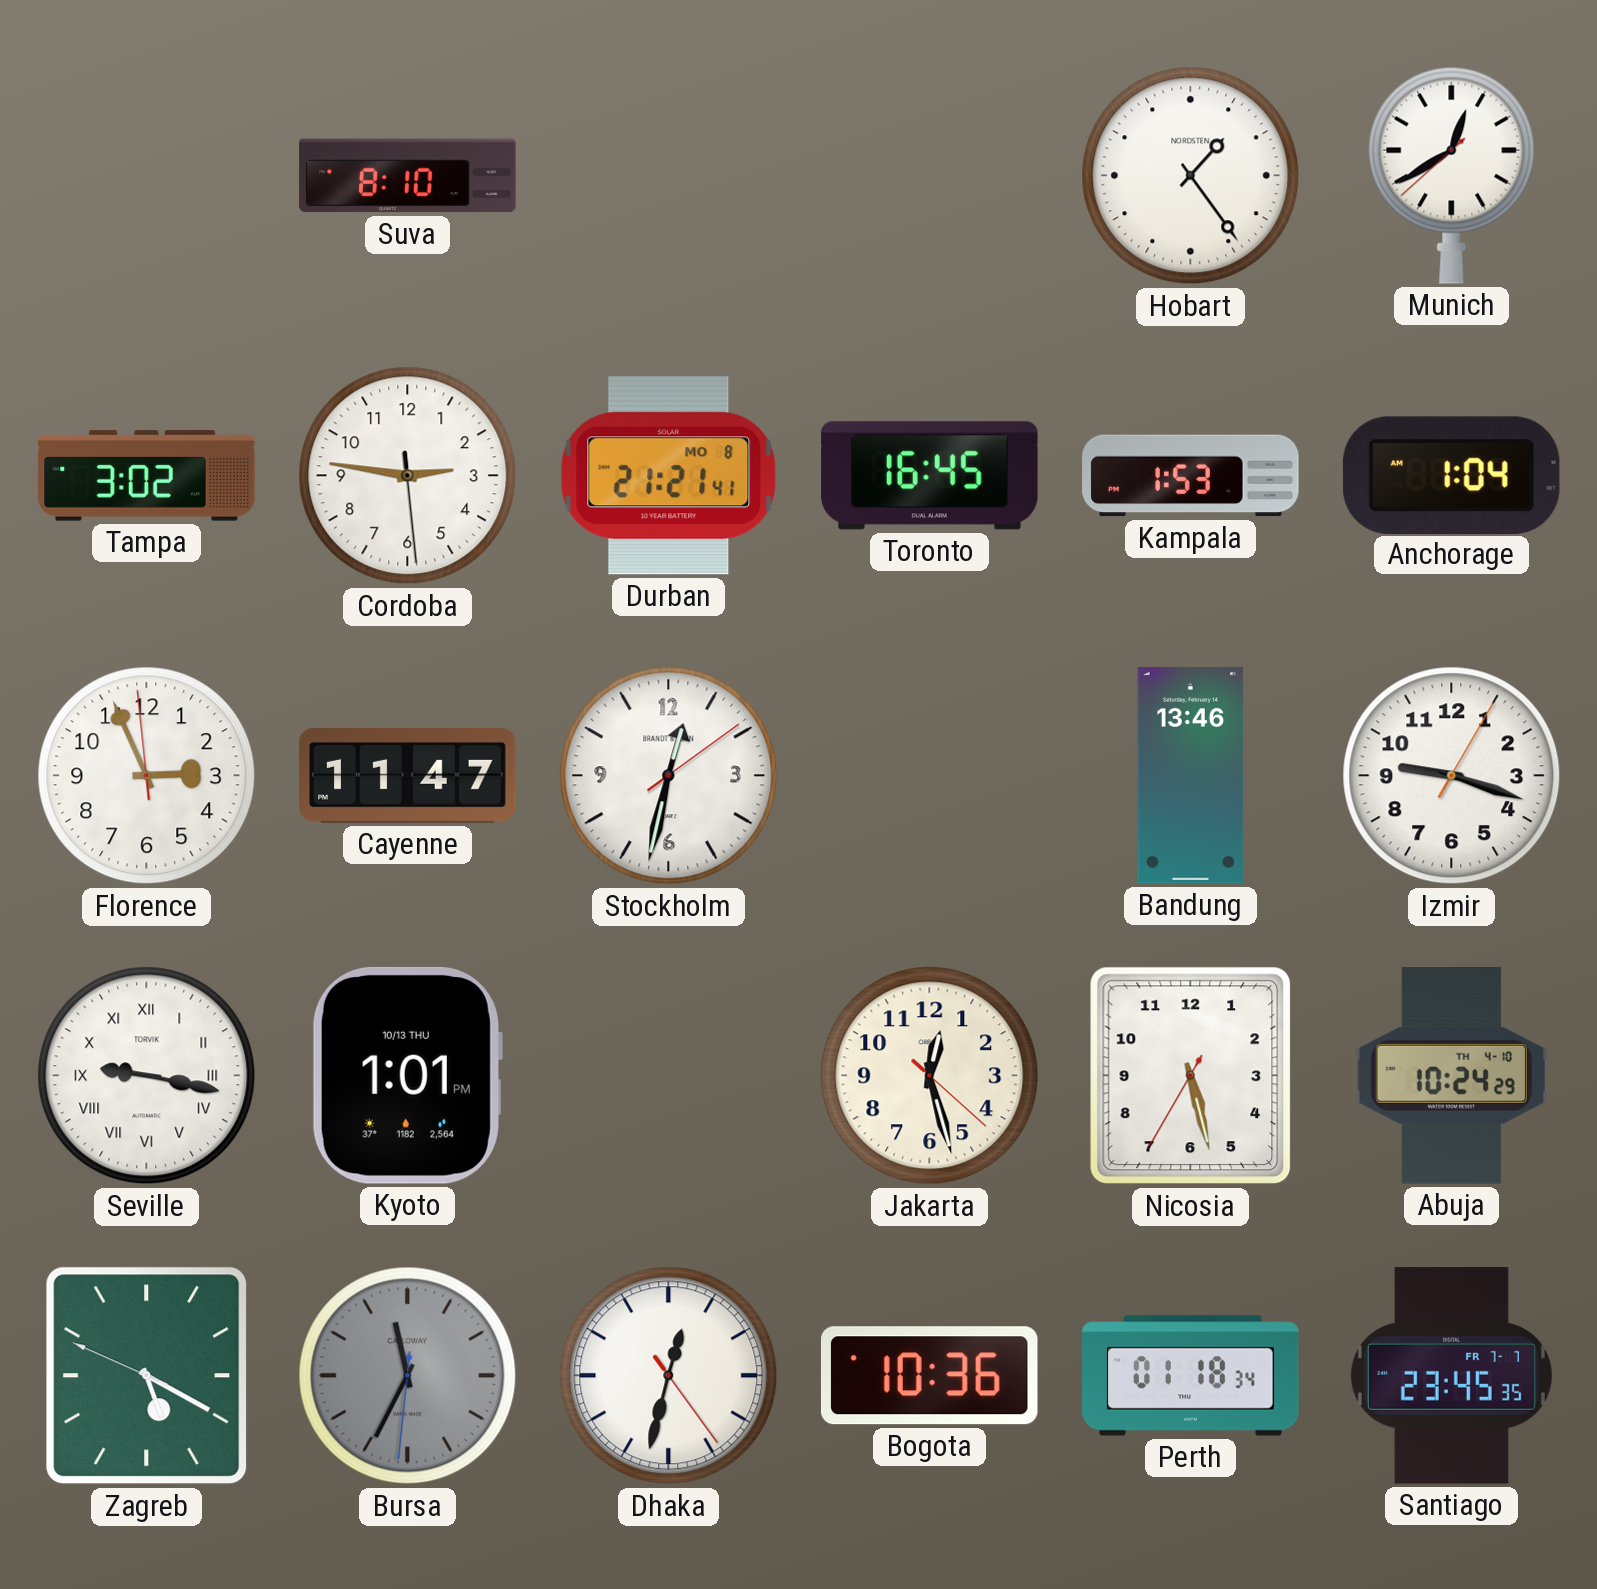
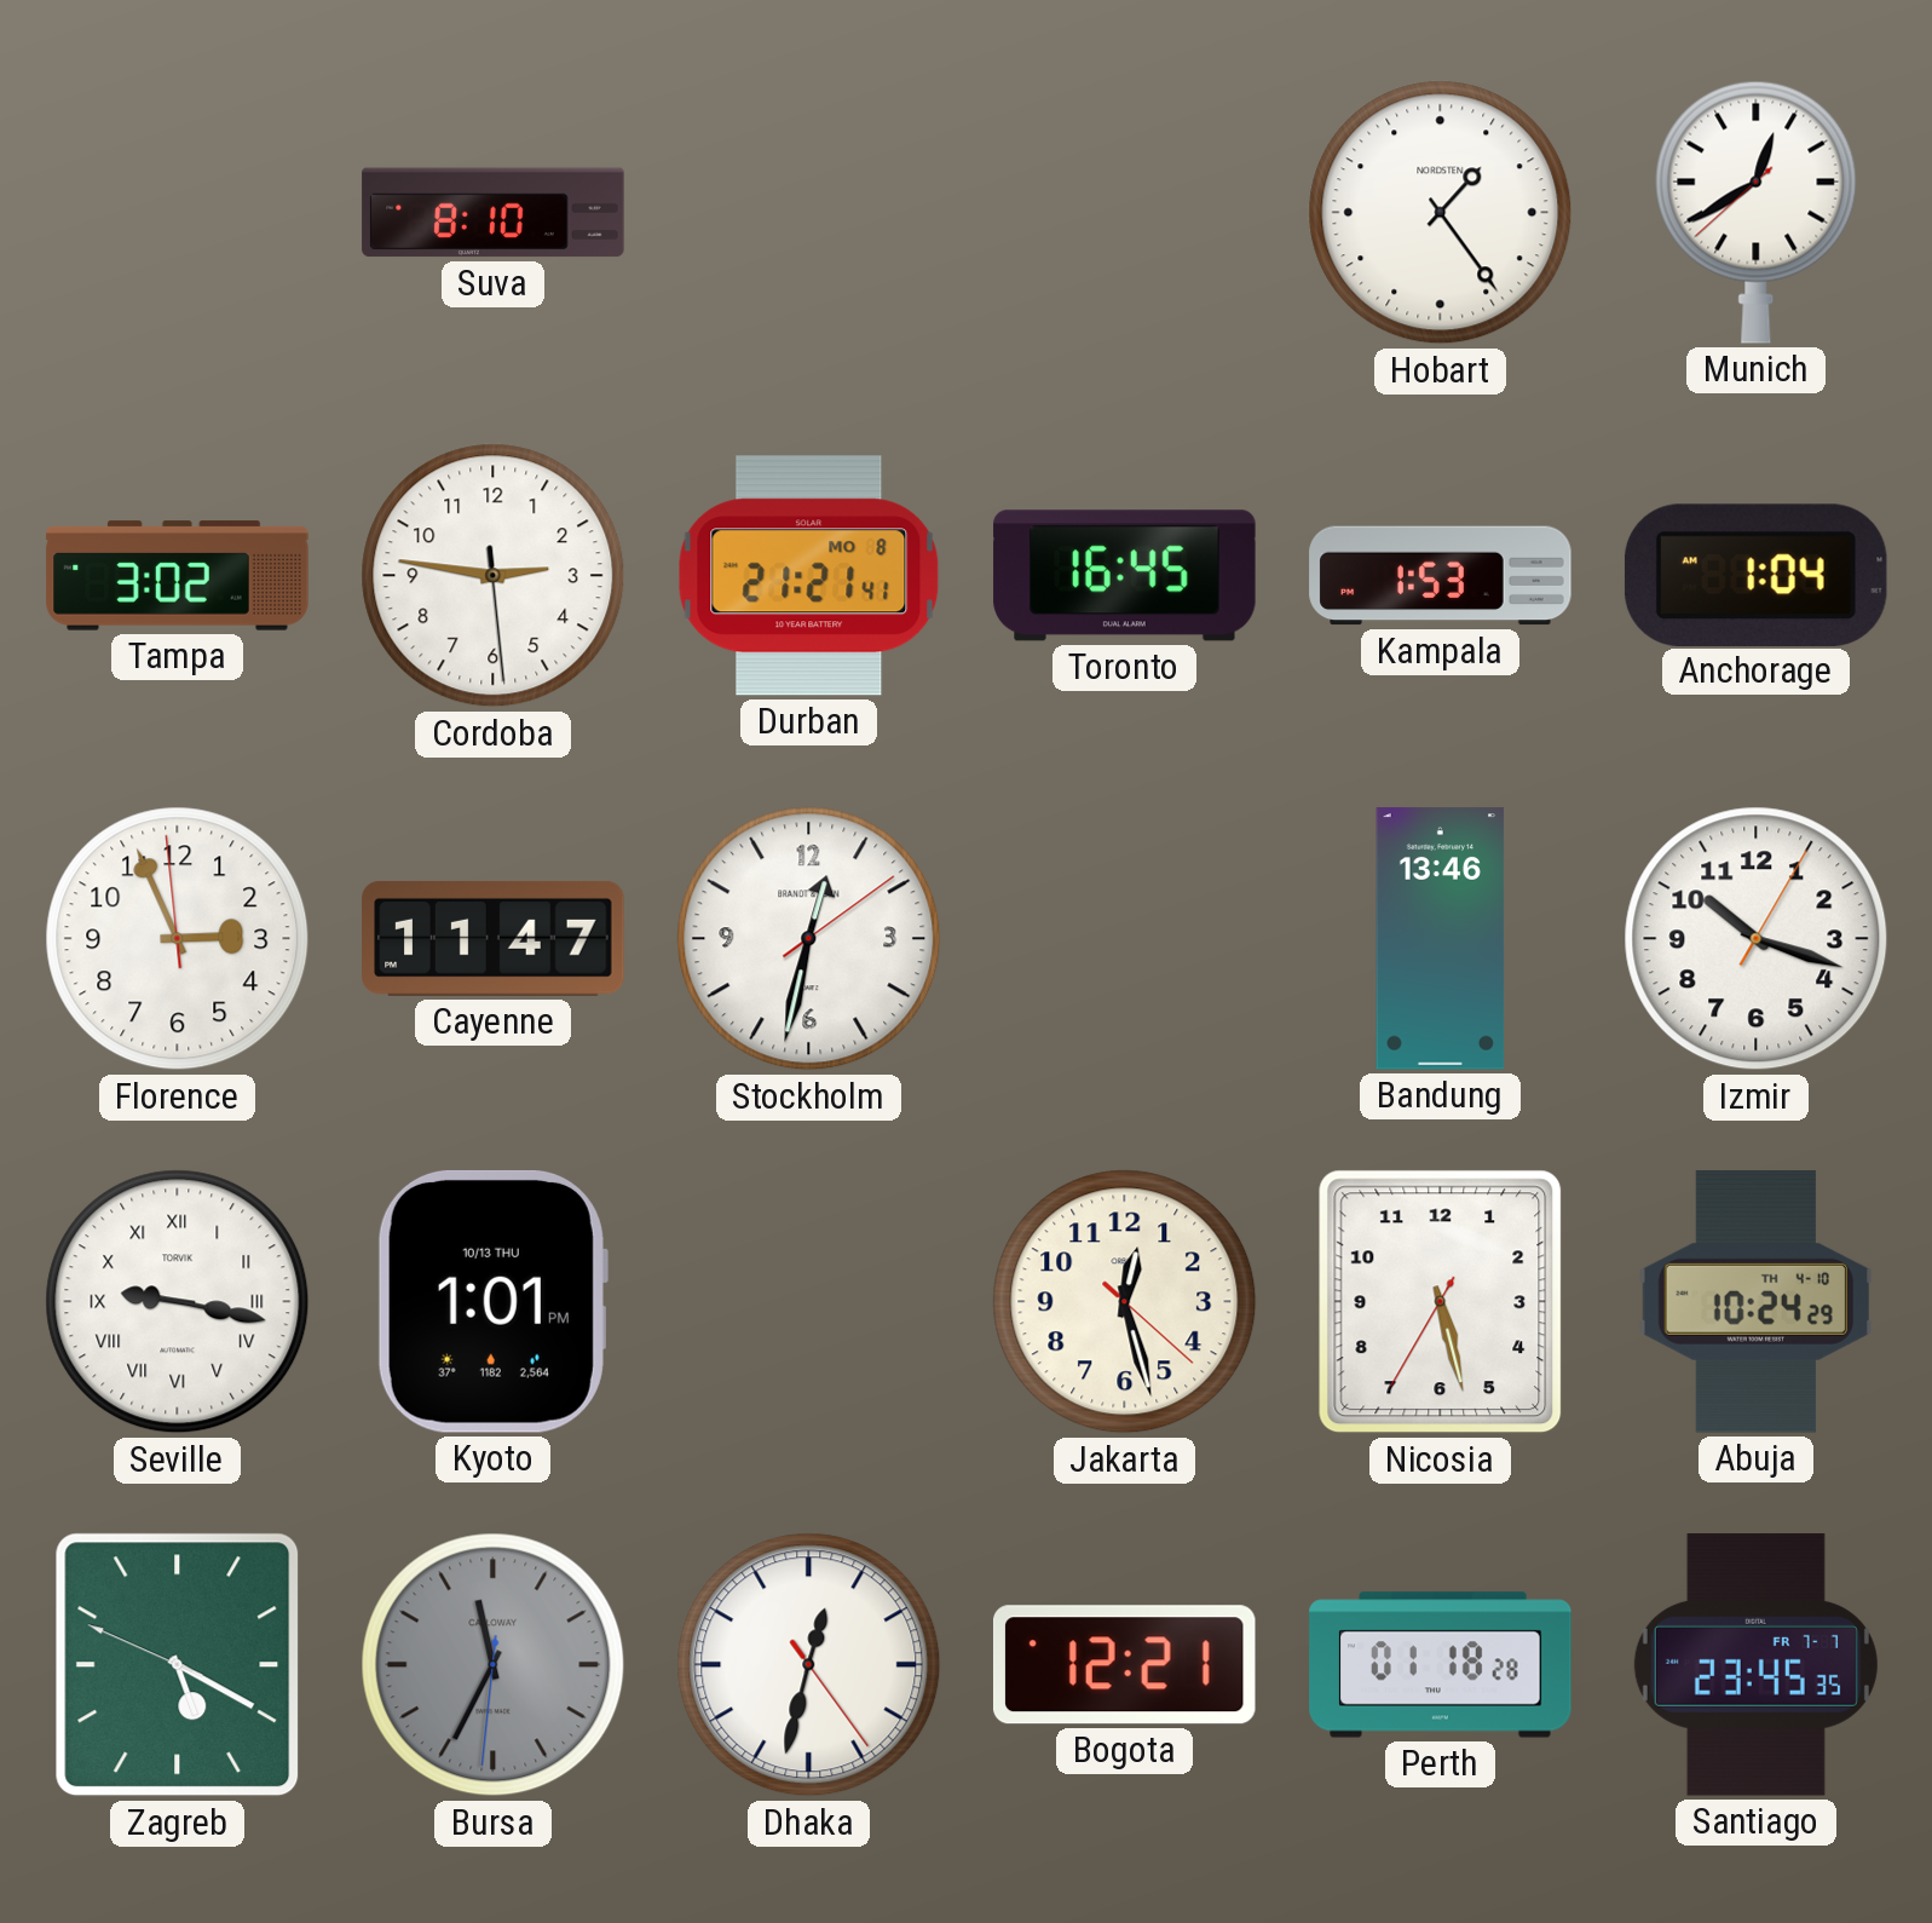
Izmir: 9:18 -> 10:18
Bogota: 10:36 -> 12:21
Perth: 01:18:34 -> 01:18:28
